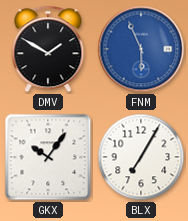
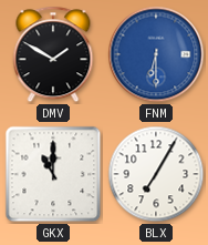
FNM: 5:56 -> 6:30
GKX: 10:06 -> 11:00
